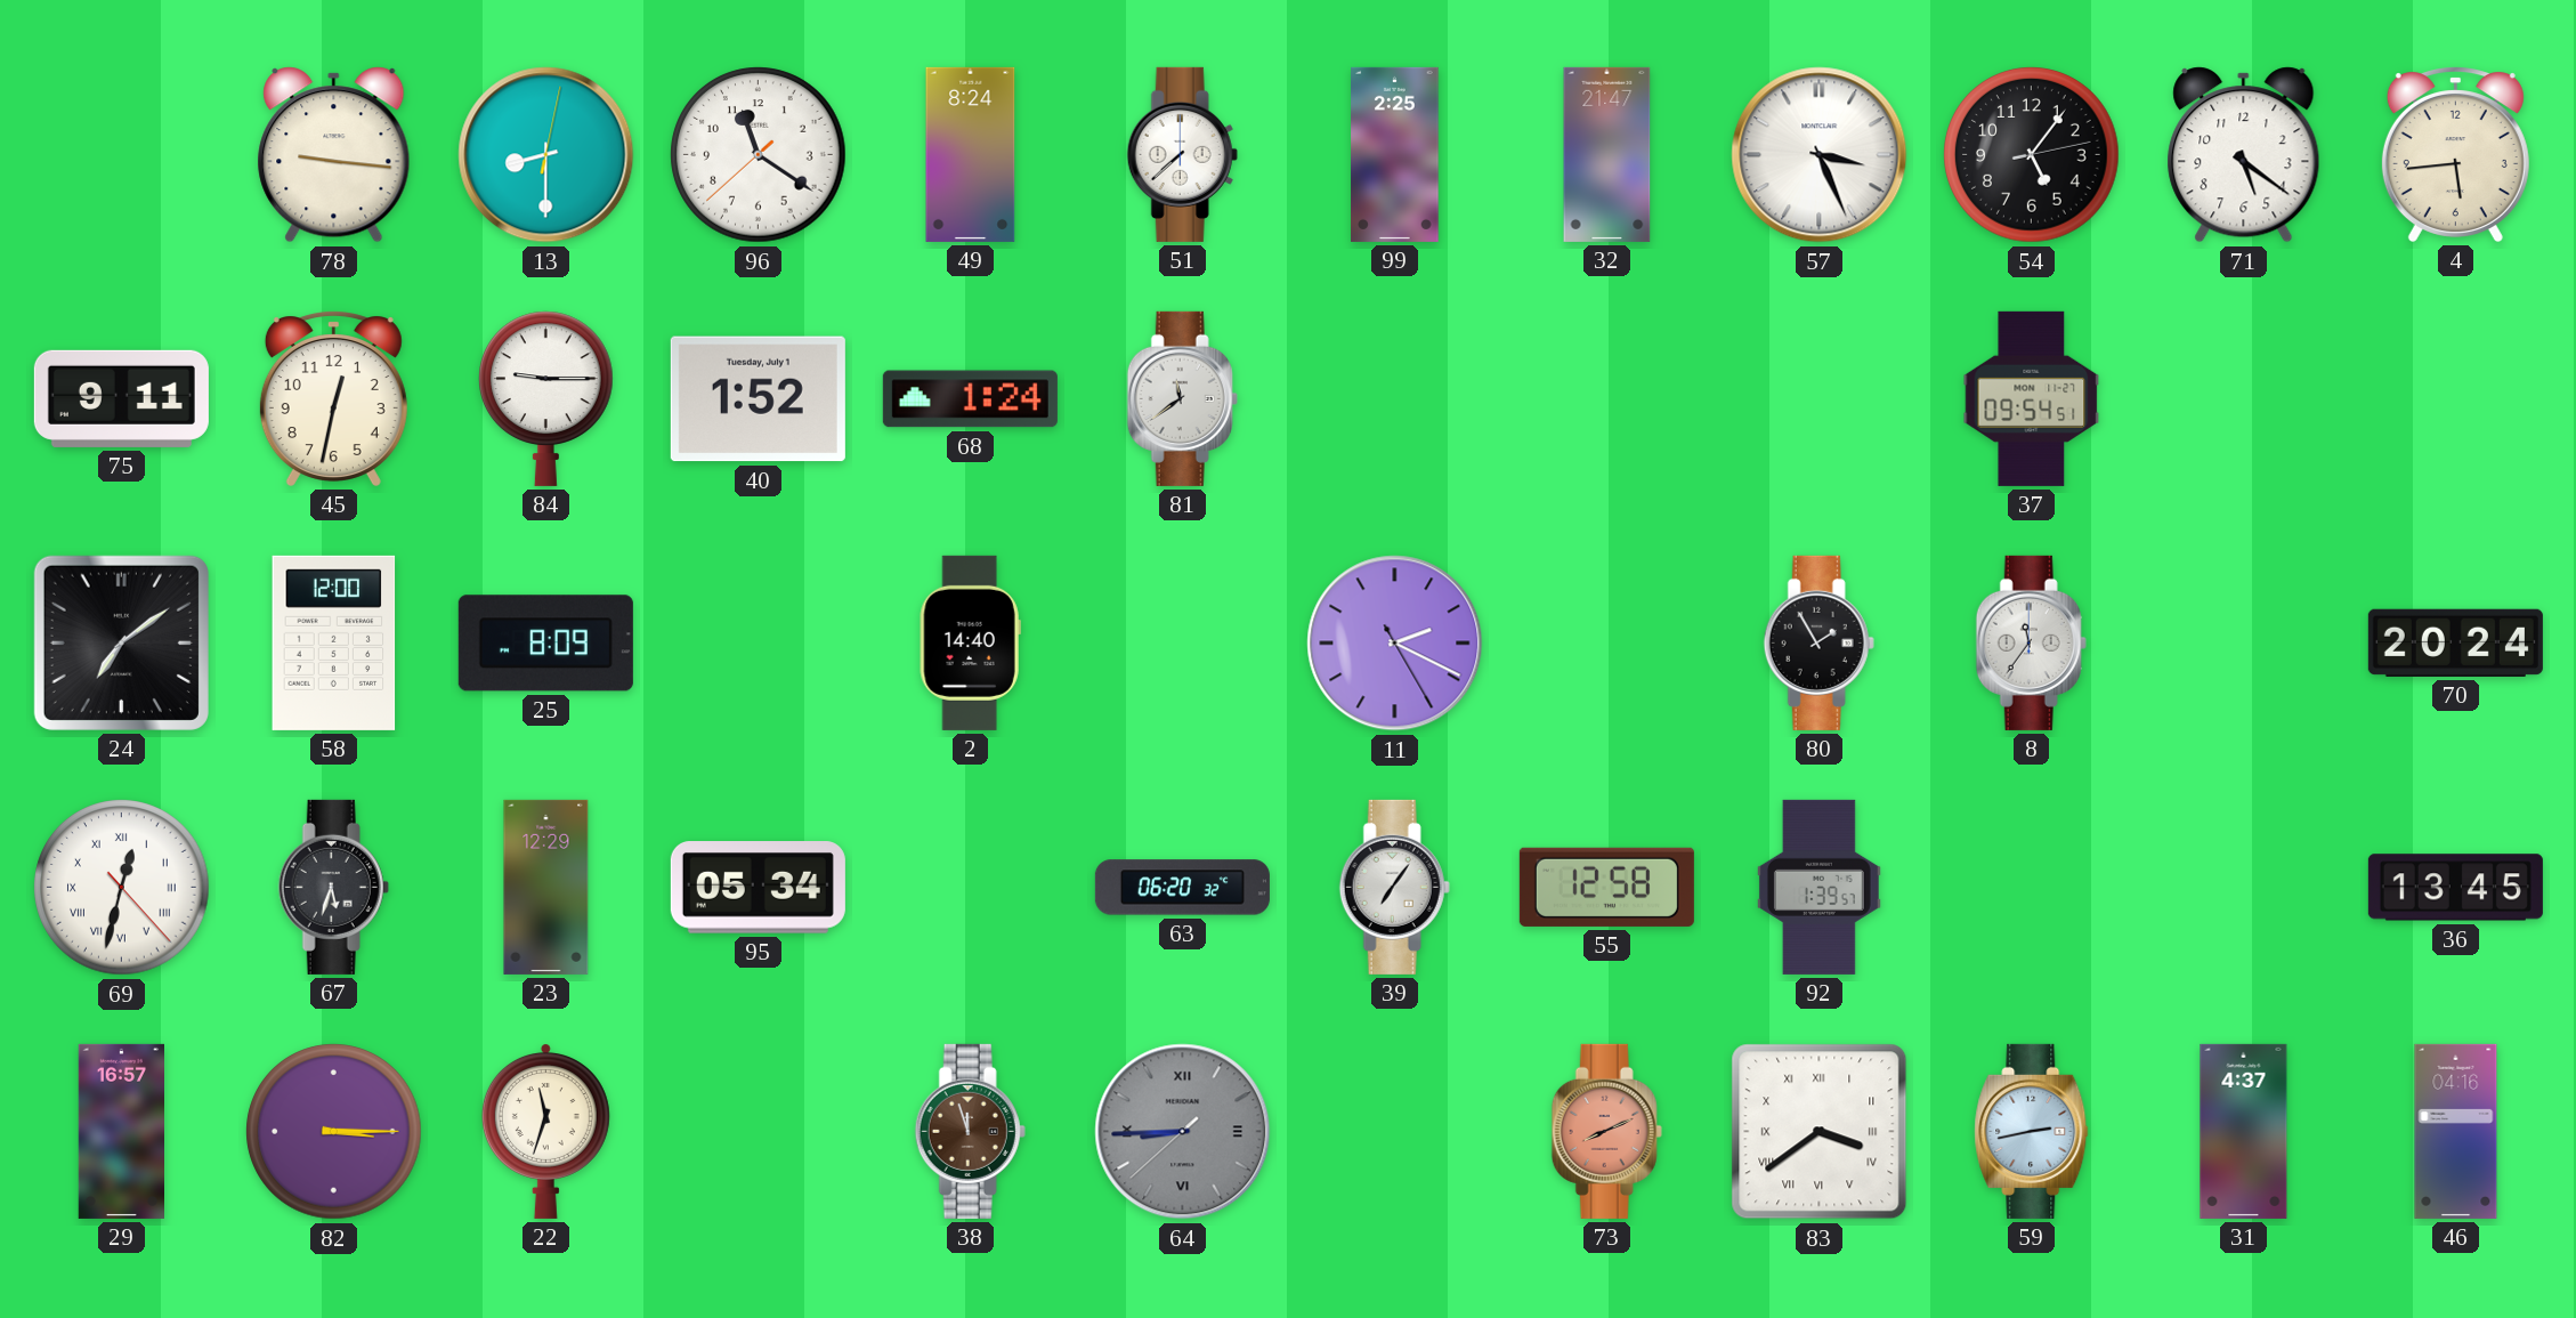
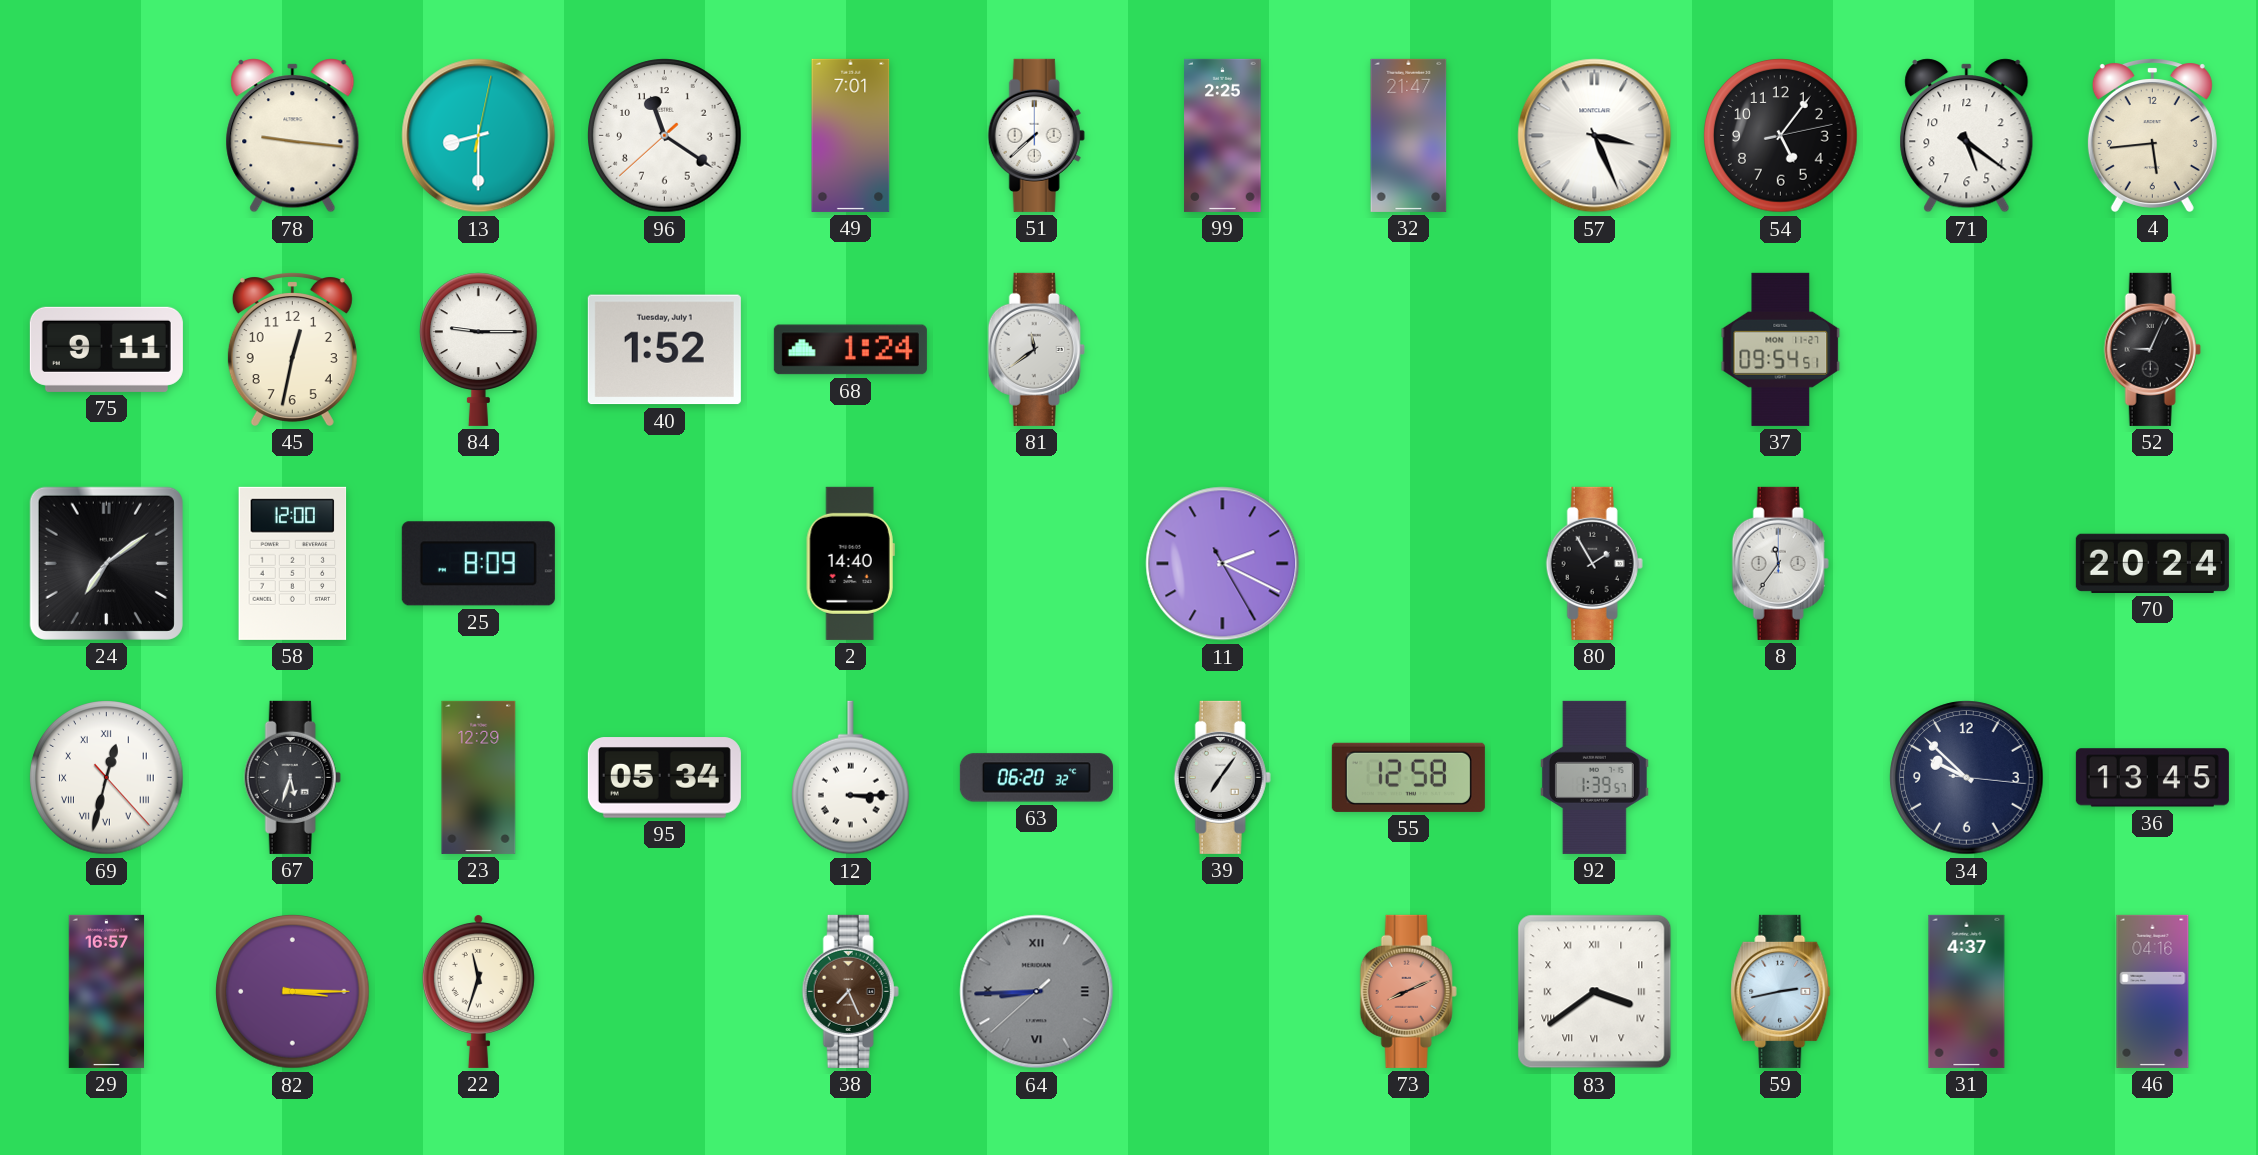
49: 8:24 -> 7:01
52: none -> 9:04
12: none -> 3:15
34: none -> 9:52
38: 11:57 -> 7:26
